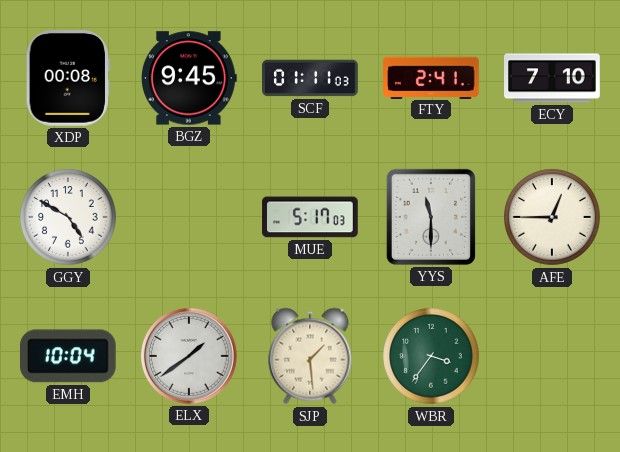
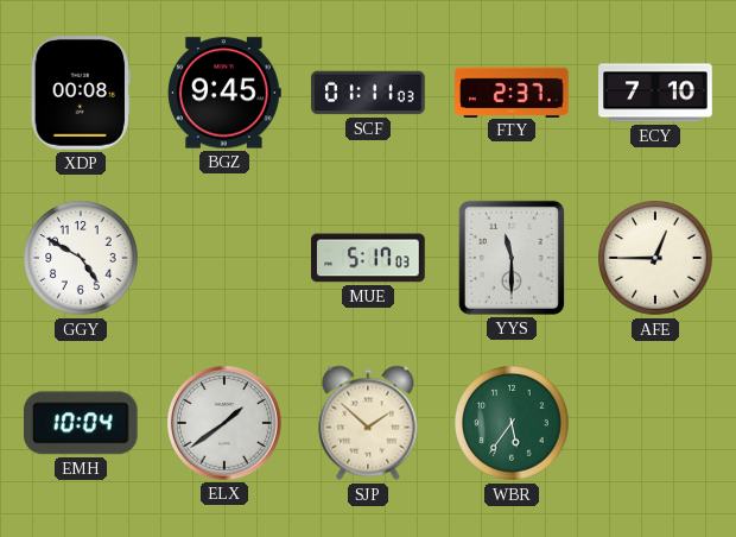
FTY: 2:41 -> 2:37
SJP: 1:29 -> 1:52
WBR: 3:36 -> 5:36
